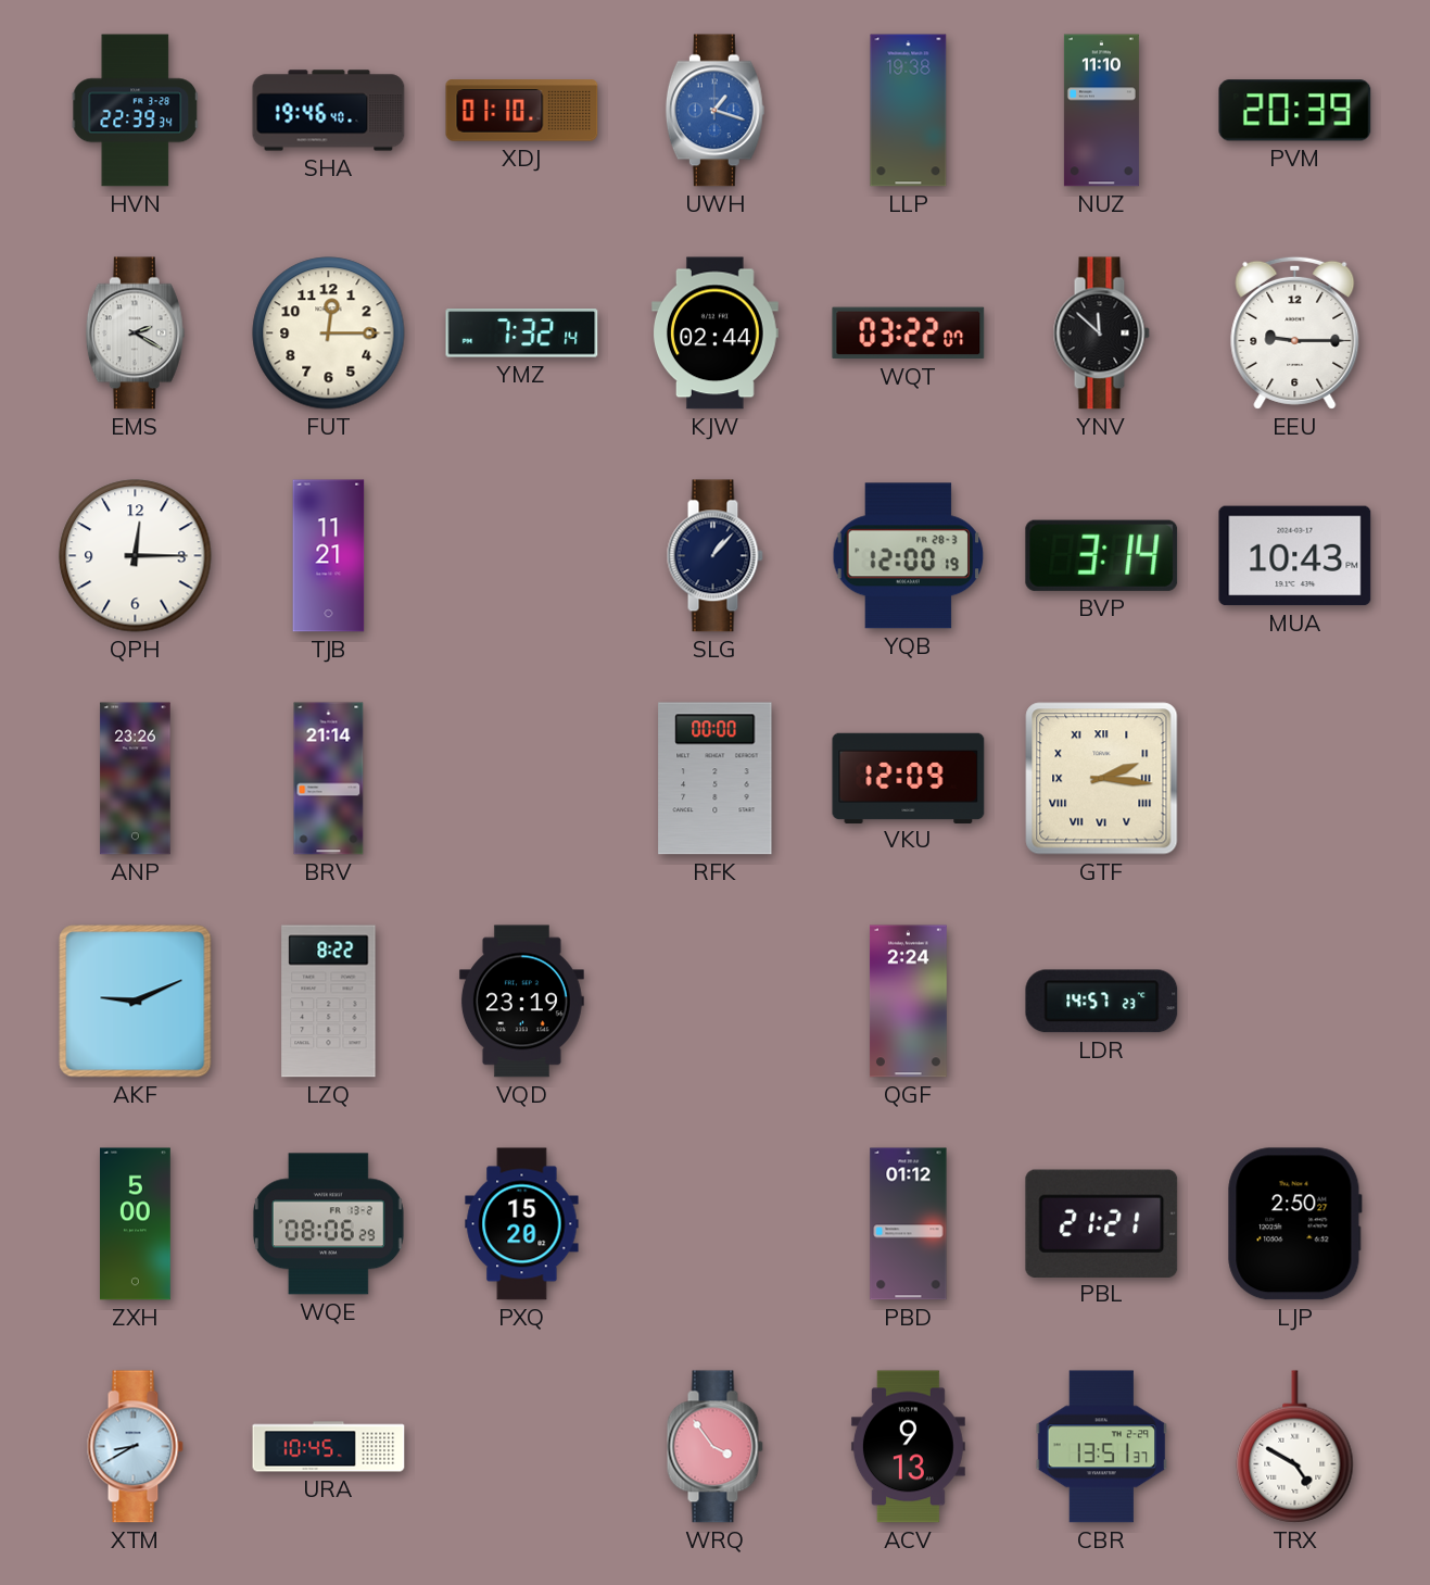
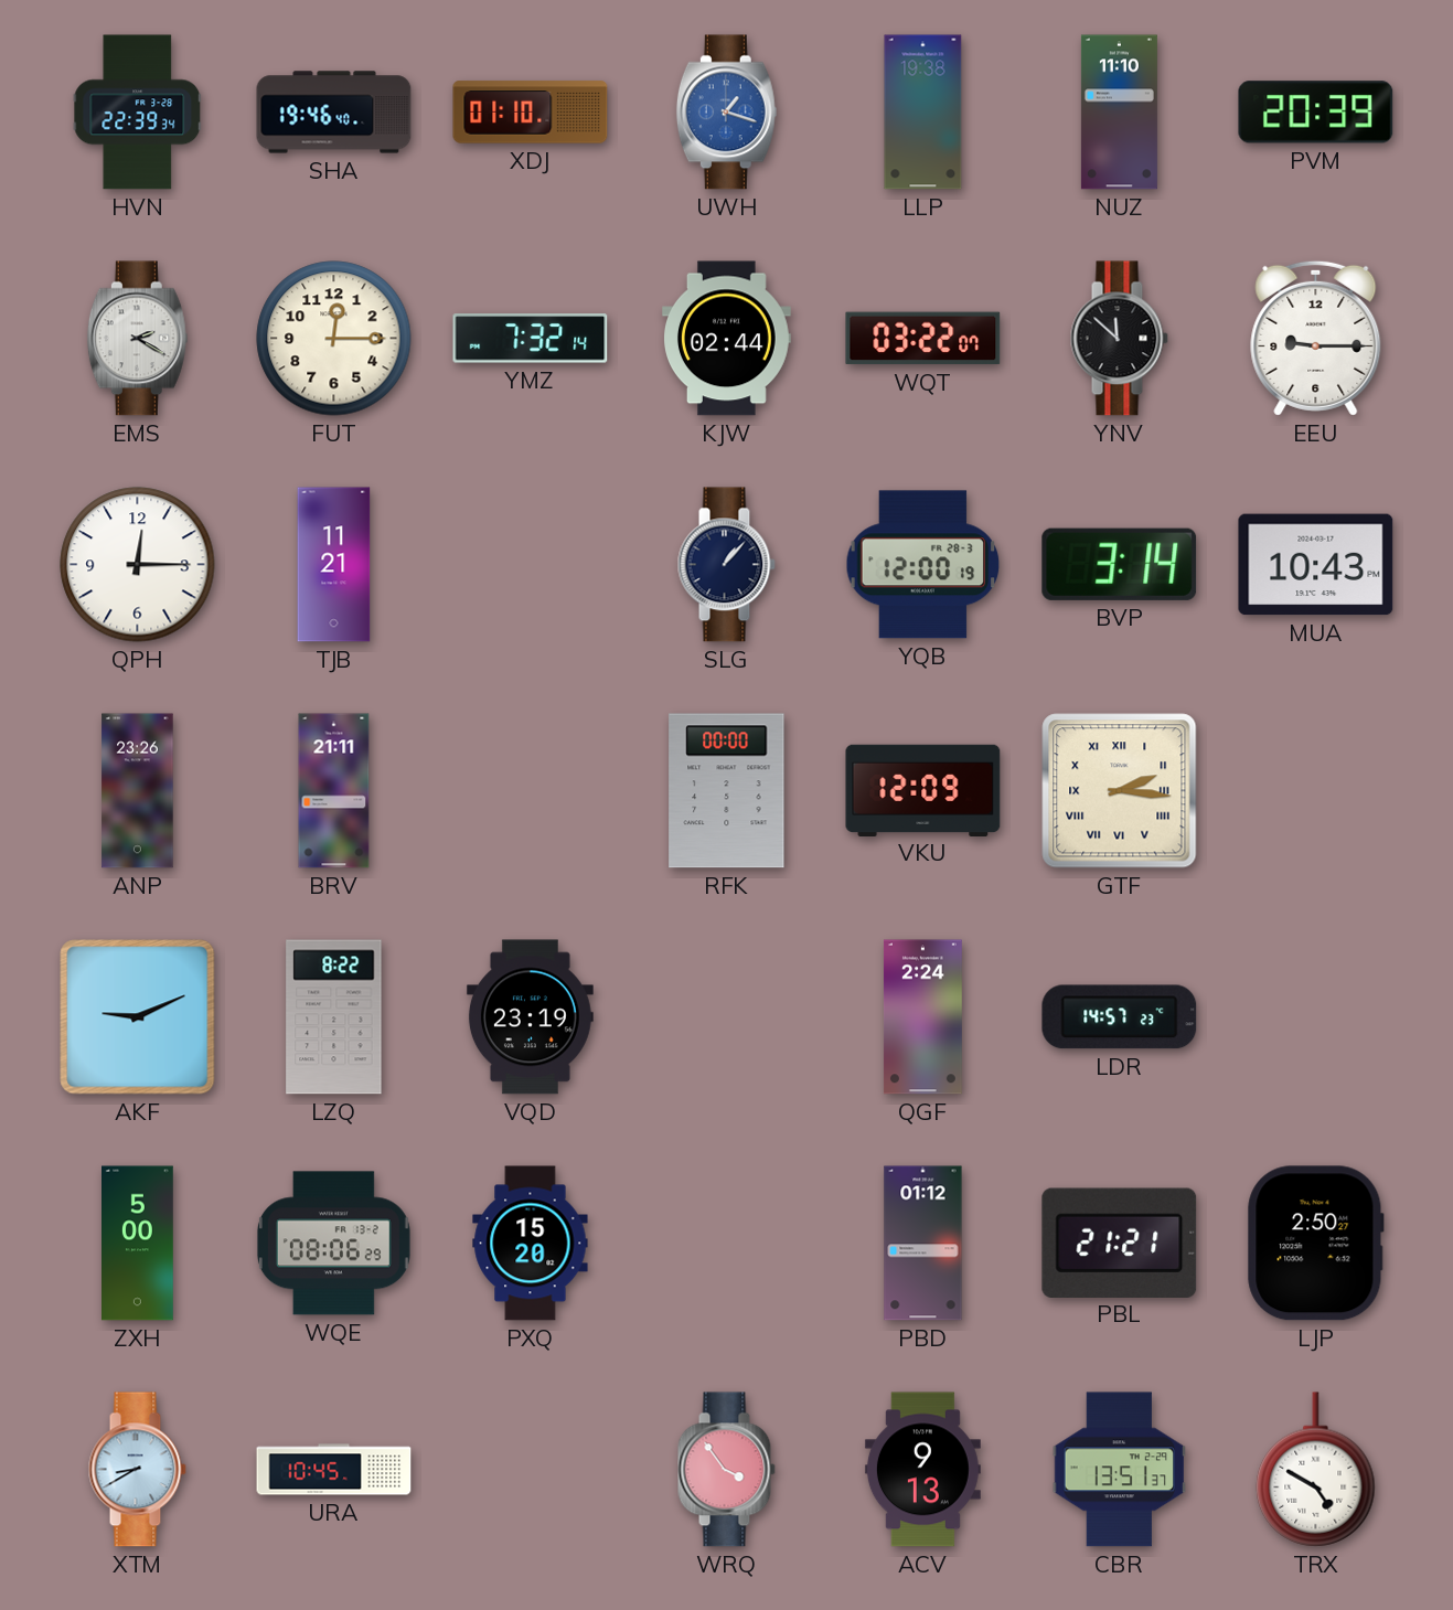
BRV: 21:14 -> 21:11
